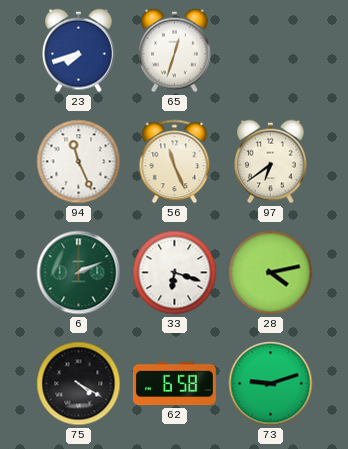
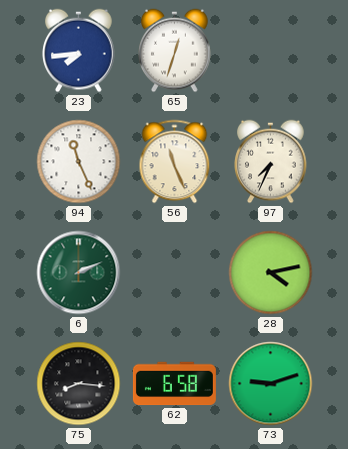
23: 7:42 -> 7:44
97: 6:39 -> 7:34
33: 6:18 -> none
75: 4:20 -> 8:16
